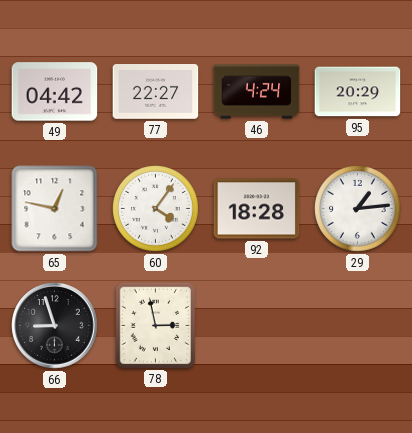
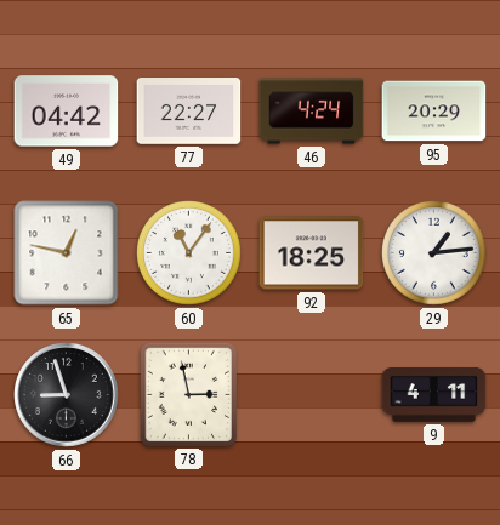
60: 4:06 -> 11:06
92: 18:28 -> 18:25
9: none -> 4:11
